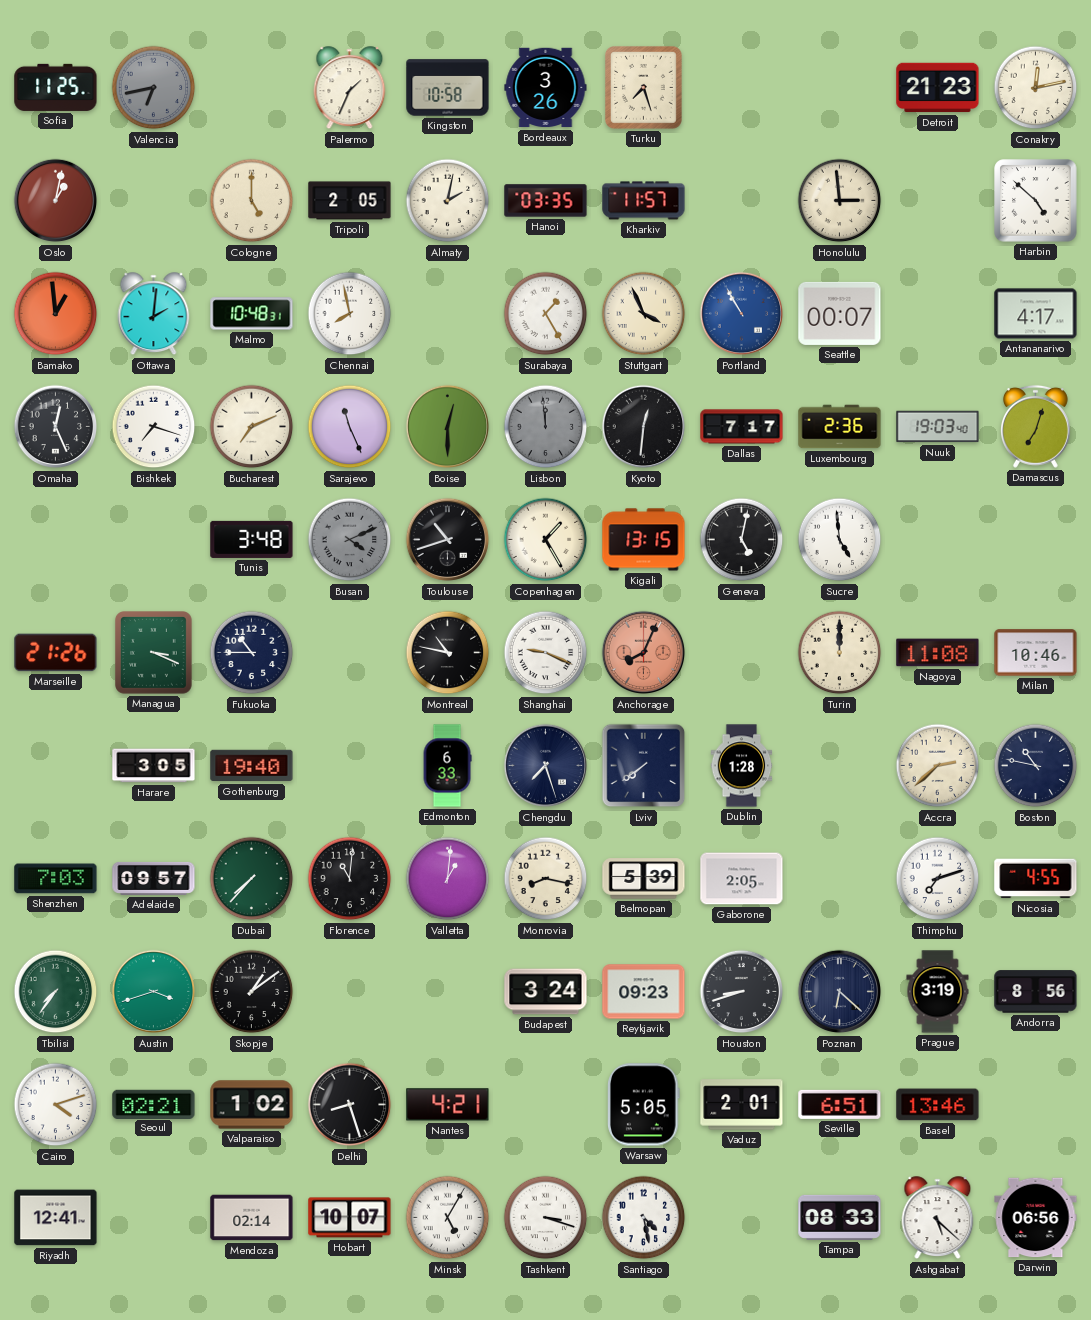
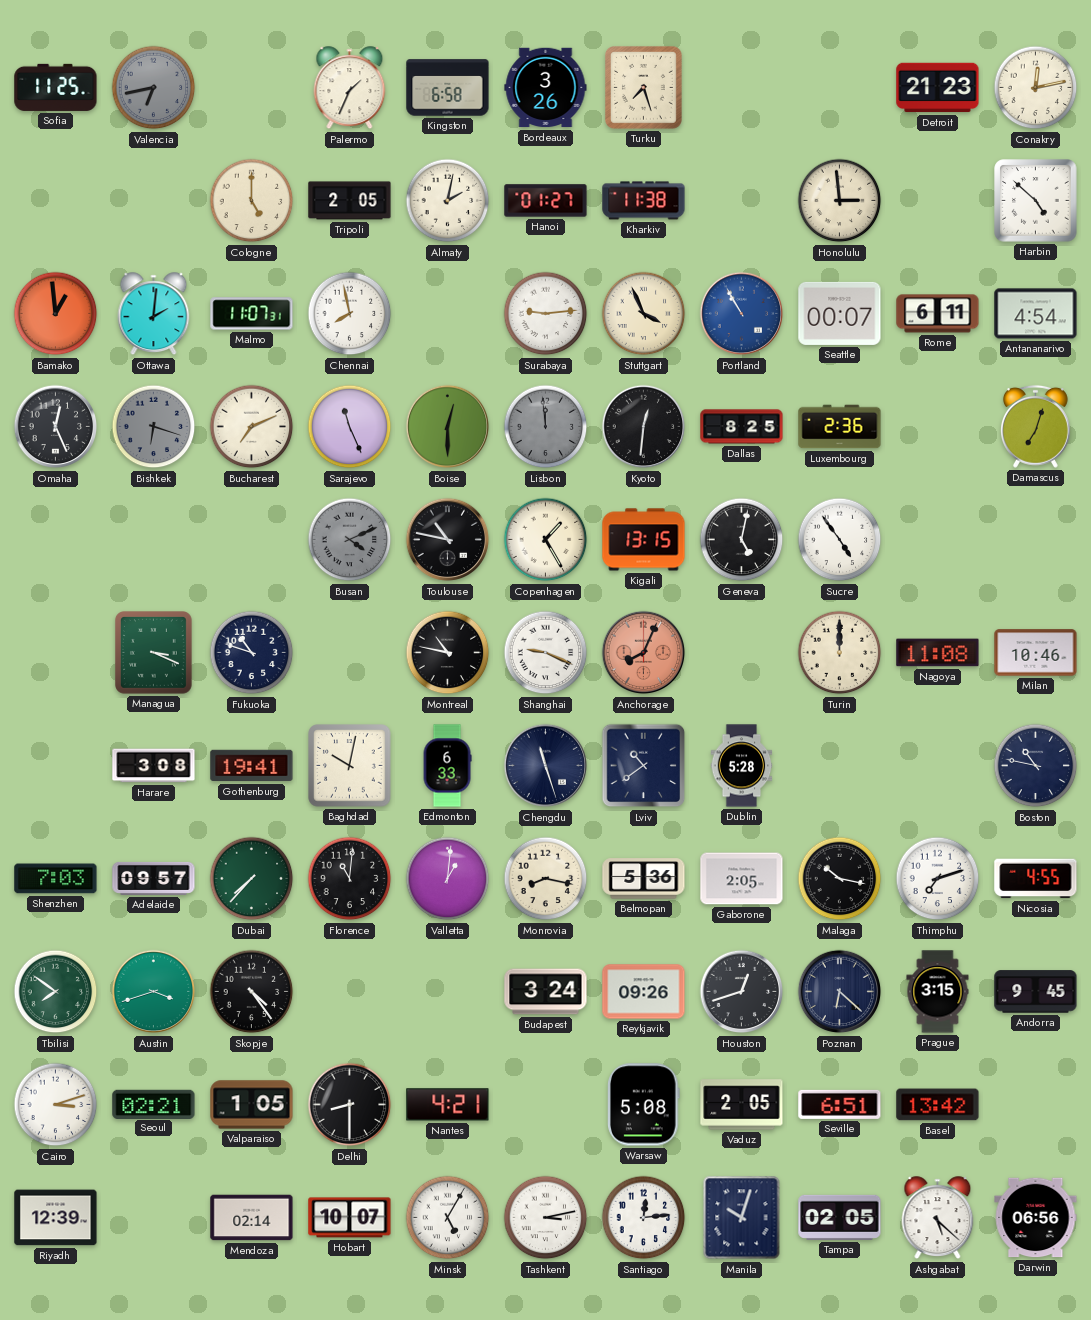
Kingston: 10:58 -> 6:58
Oslo: 1:02 -> none
Hanoi: 03:35 -> 01:27
Kharkiv: 11:57 -> 11:38
Malmo: 10:48 -> 11:07
Surabaya: 1:25 -> 9:14
Rome: none -> 6:11
Antananarivo: 4:17 -> 4:54
Bishkek: 7:18 -> 6:18
Bishkek dial: white -> grey
Dallas: 7:17 -> 8:25
Nuuk: 19:03 -> none
Tunis: 3:48 -> none
Toulouse: 10:42 -> 10:47
Sucre: 4:59 -> 4:54
Marseille: 21:26 -> none
Fukuoka: 10:45 -> 10:48
Harare: 3:05 -> 3:08
Gothenburg: 19:40 -> 19:41
Baghdad: none -> 10:02
Chengdu: 7:27 -> 11:27
Lviv: 7:39 -> 10:39
Dublin: 1:28 -> 5:28
Accra: 2:38 -> none
Belmopan: 5:39 -> 5:36
Malaga: none -> 10:17
Tbilisi: 7:36 -> 7:51
Skopje: 1:09 -> 4:24
Reykjavik: 09:23 -> 09:26
Houston: 8:42 -> 12:42
Prague: 3:19 -> 3:15
Andorra: 8:56 -> 9:45
Cairo: 4:12 -> 3:12
Valparaiso: 1:02 -> 1:05
Delhi: 8:27 -> 8:30
Warsaw: 5:05 -> 5:08
Vaduz: 2:01 -> 2:05
Basel: 13:46 -> 13:42
Riyadh: 12:41 -> 12:39
Tashkent: 3:18 -> 3:13
Santiago: 4:28 -> 12:14
Manila: none -> 10:03
Tampa: 08:33 -> 02:05
